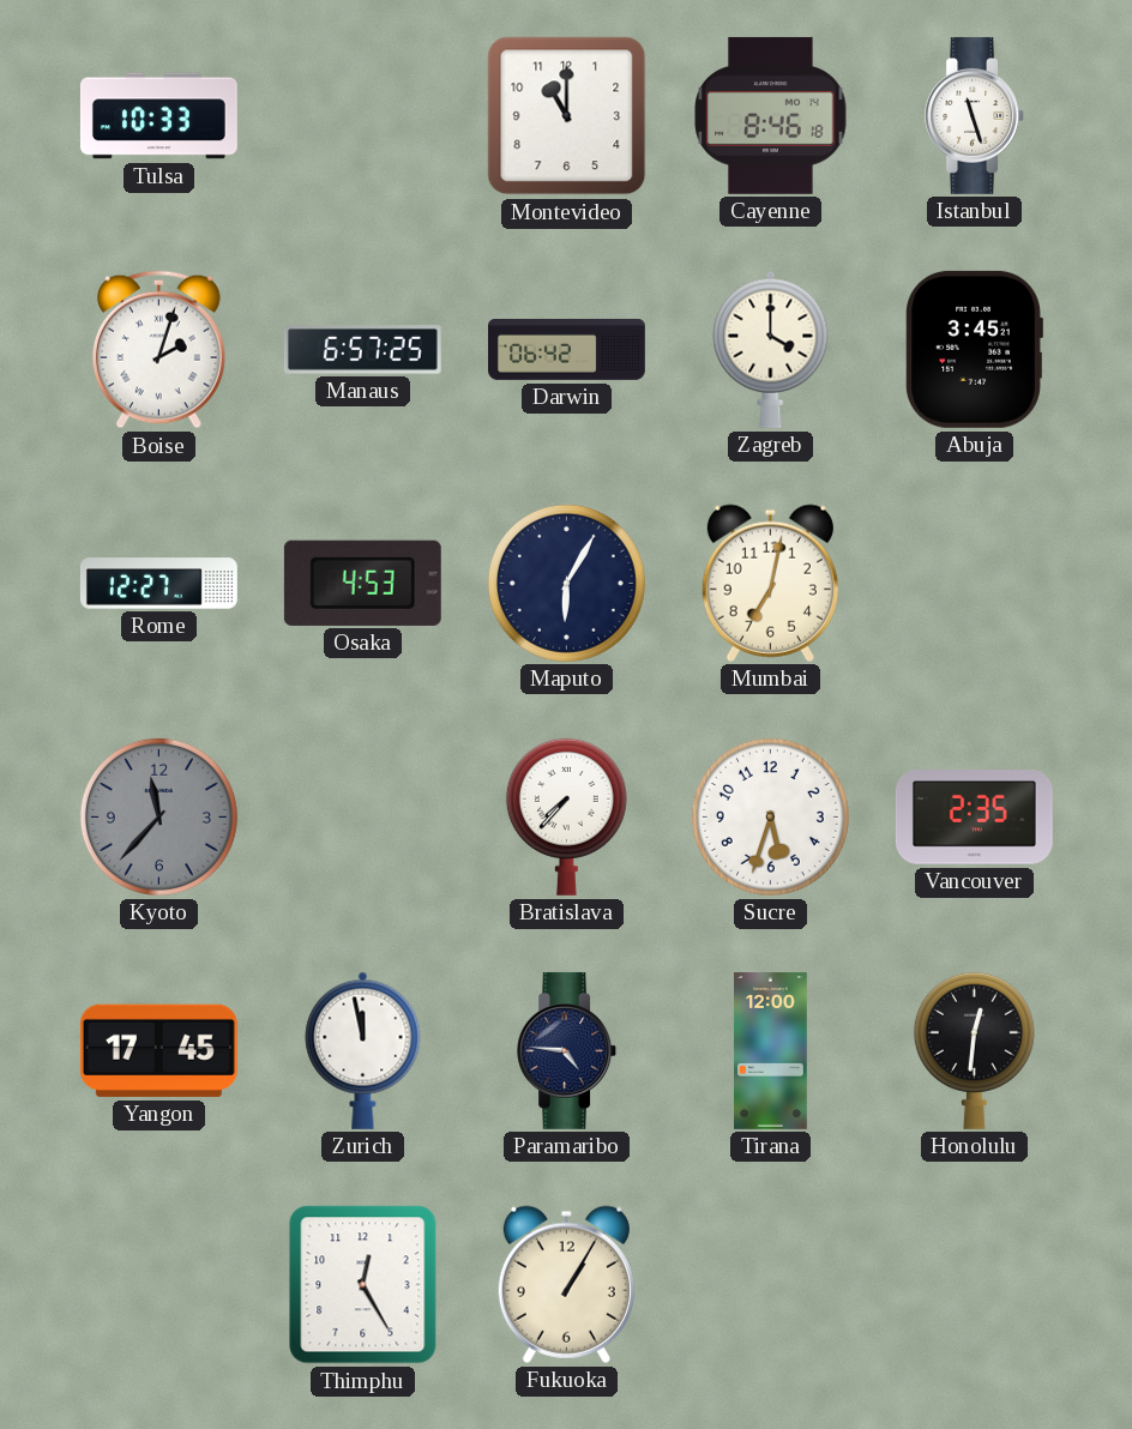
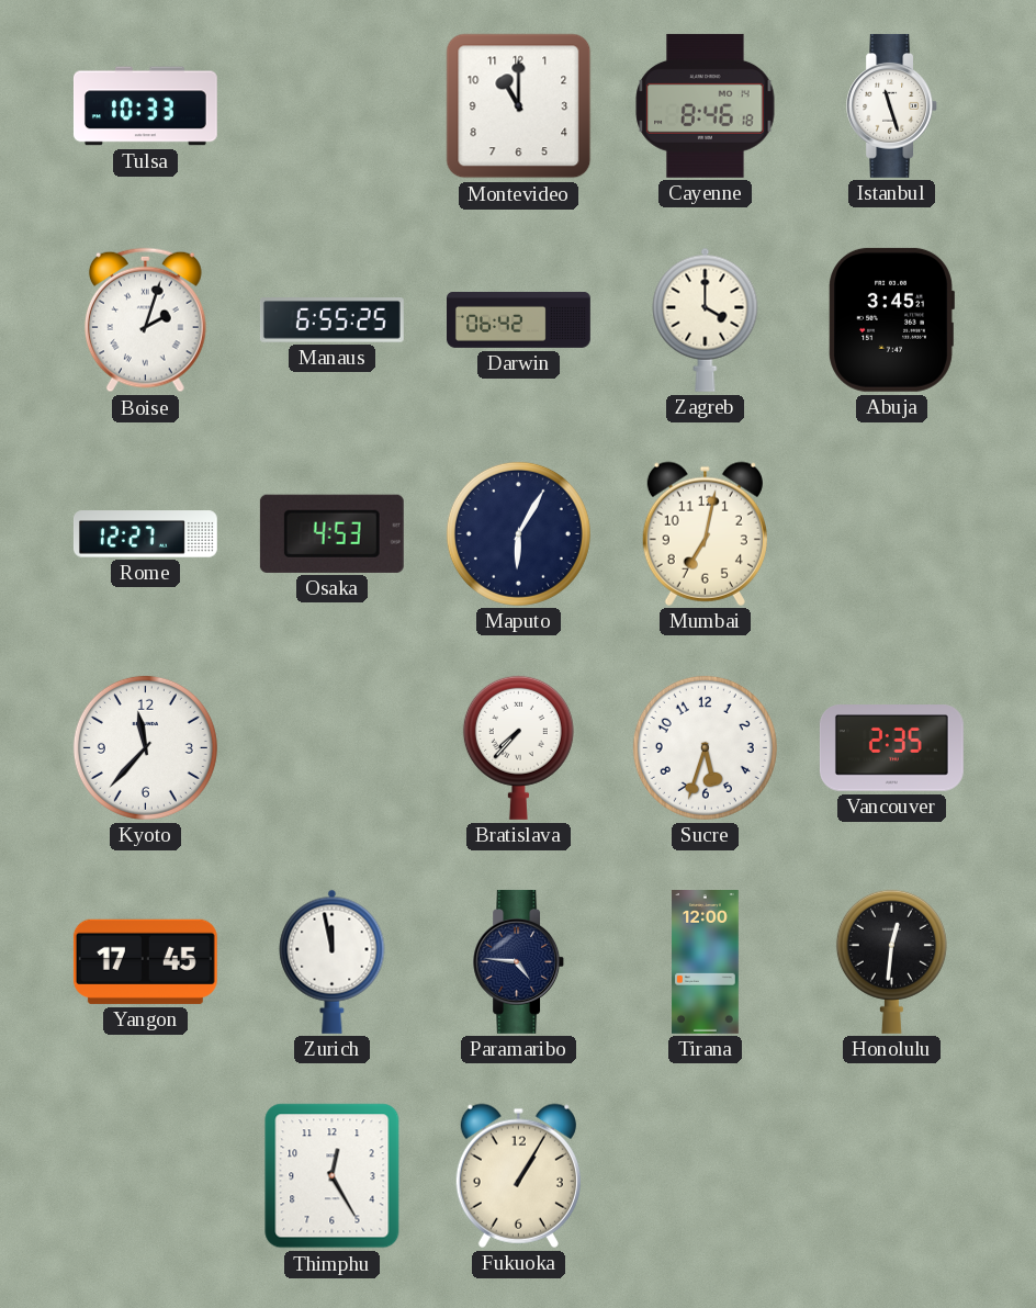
Manaus: 6:57 -> 6:55
Kyoto dial: grey -> white
